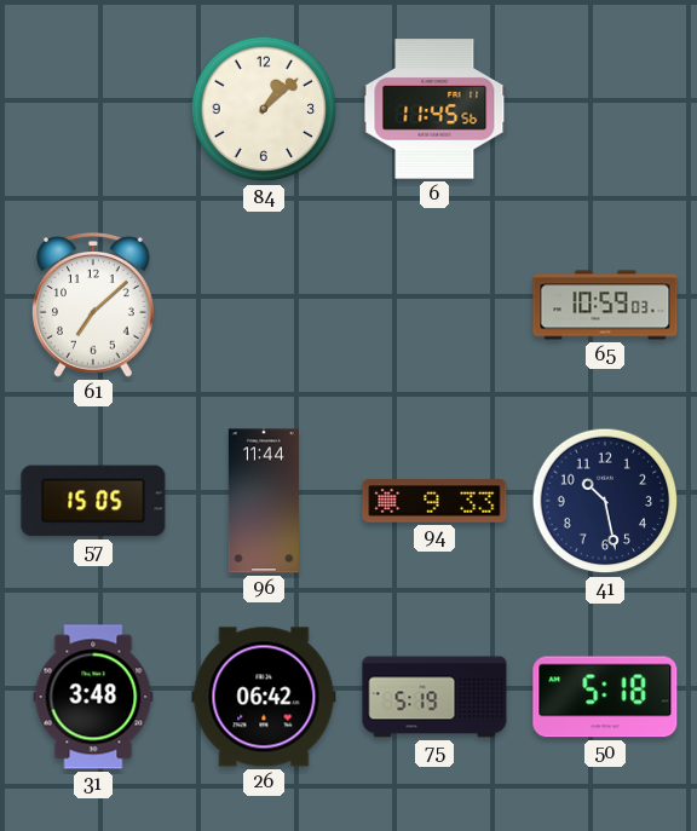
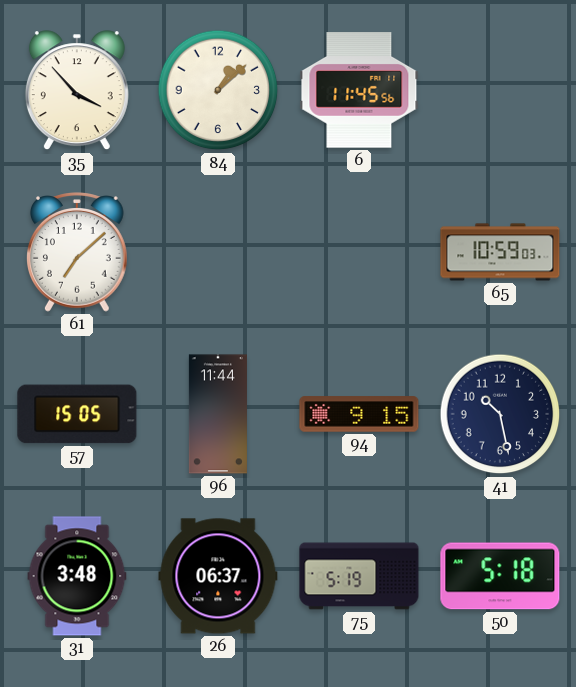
35: none -> 3:53
94: 9:33 -> 9:15
26: 06:42 -> 06:37
